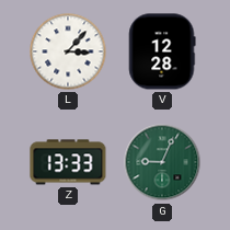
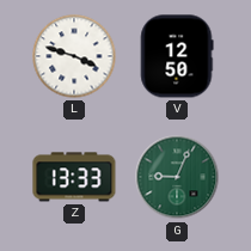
L: 3:07 -> 3:48
V: 12:28 -> 12:50
